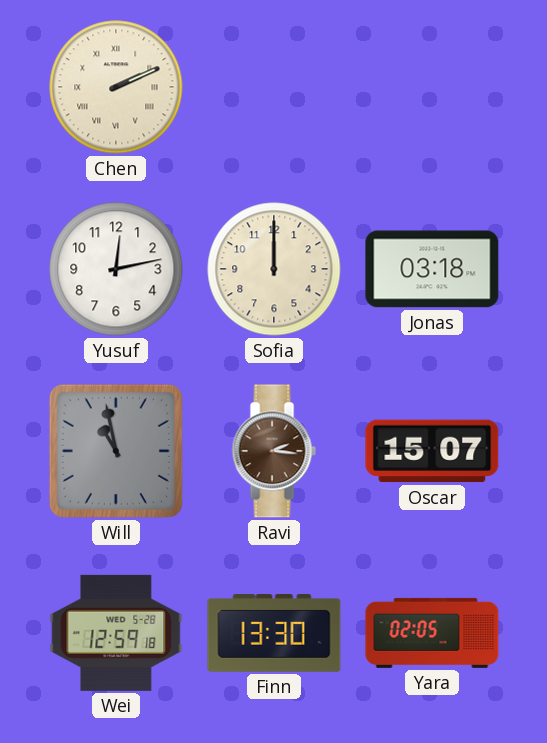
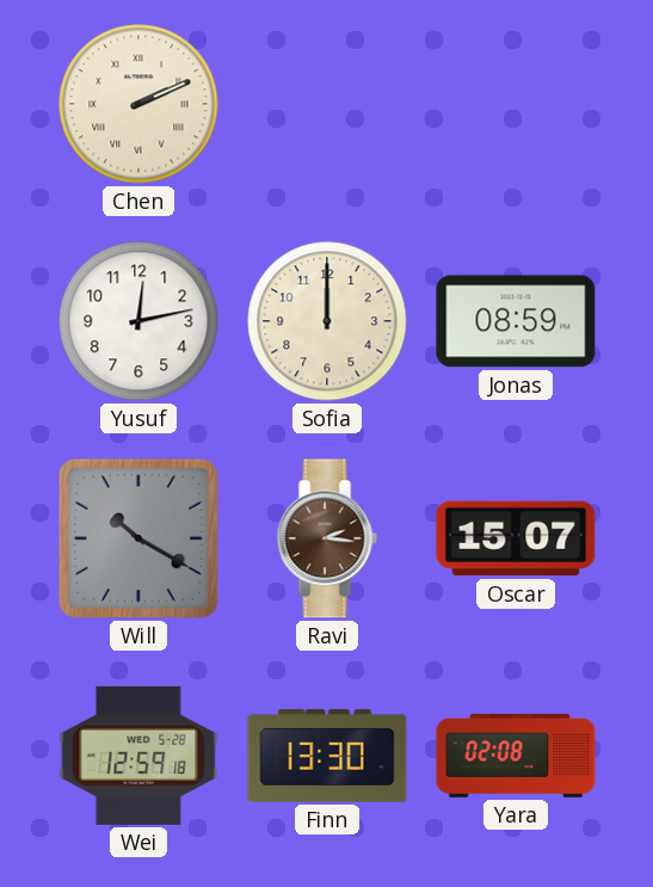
Jonas: 03:18 -> 08:59
Will: 10:58 -> 10:20
Yara: 02:05 -> 02:08
